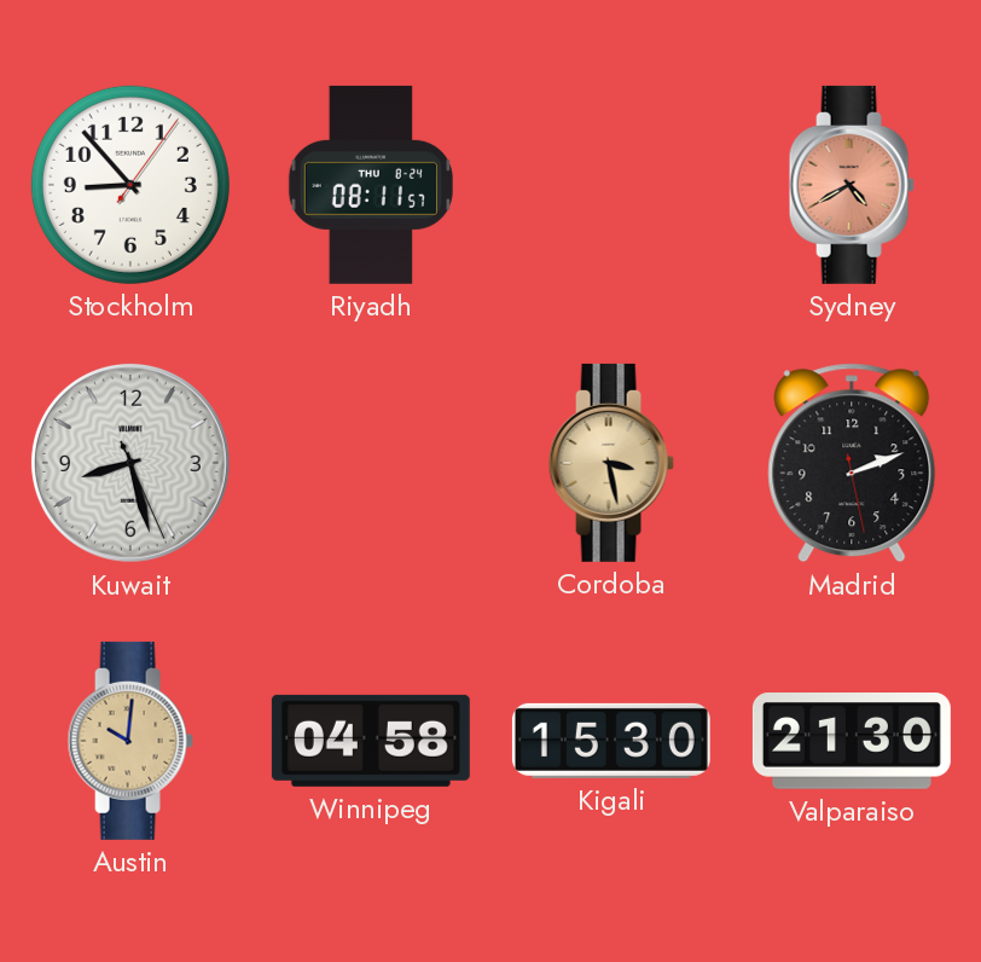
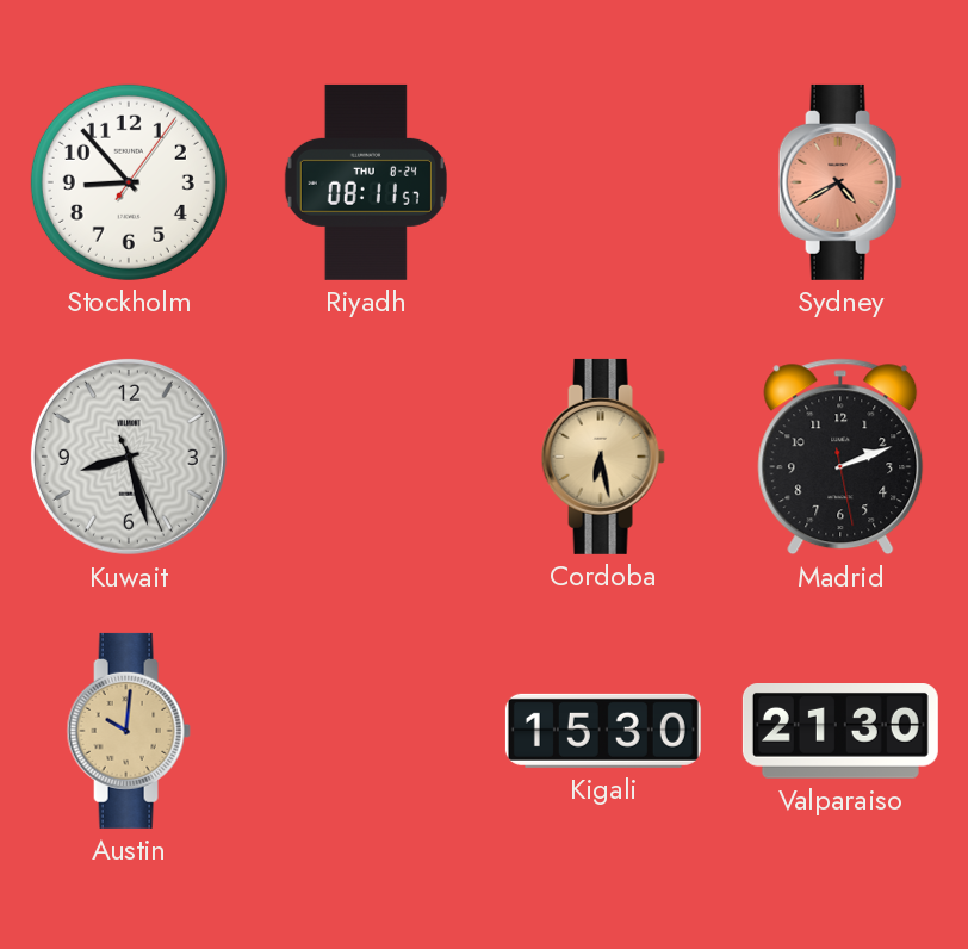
Cordoba: 3:28 -> 6:28
Winnipeg: 04:58 -> none
